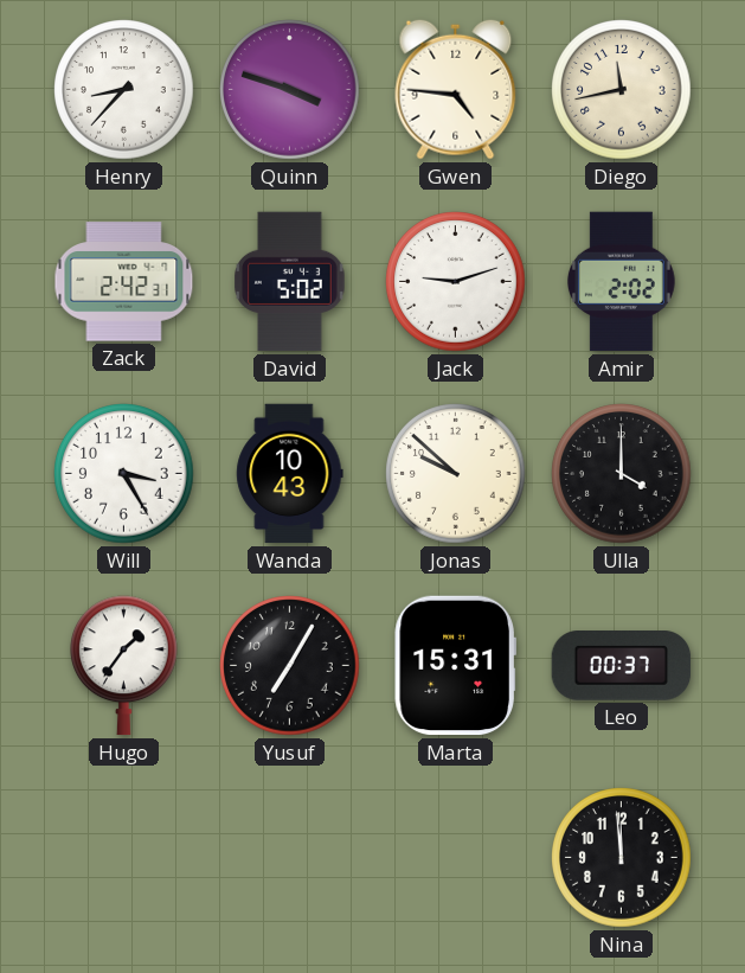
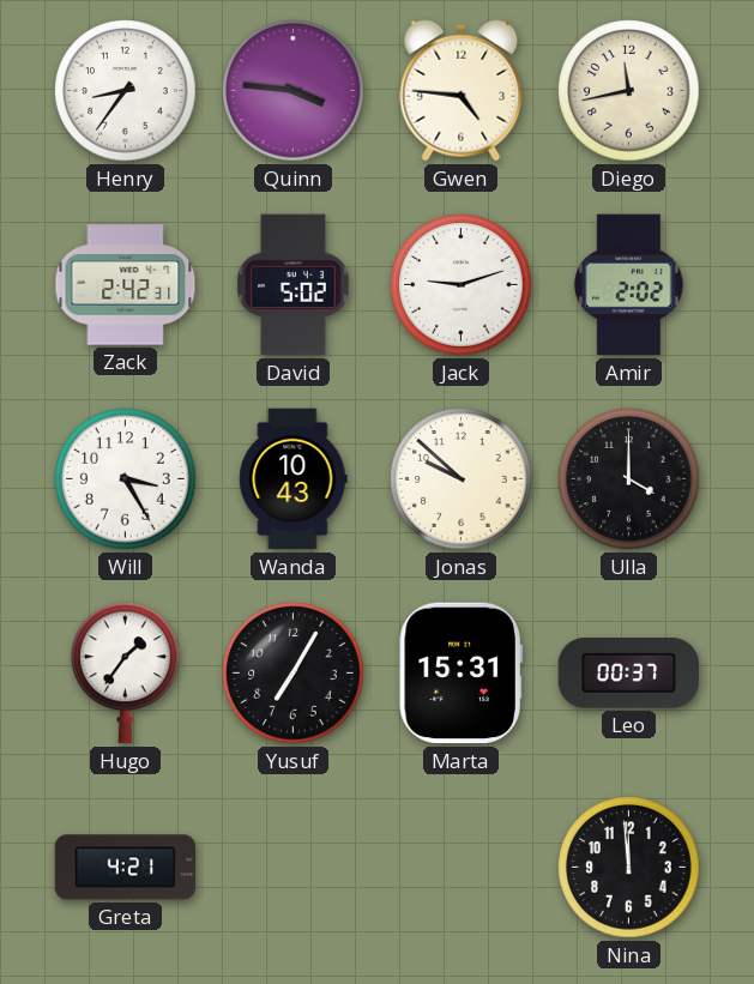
Henry: 8:37 -> 8:36
Quinn: 3:48 -> 3:46
Greta: none -> 4:21
